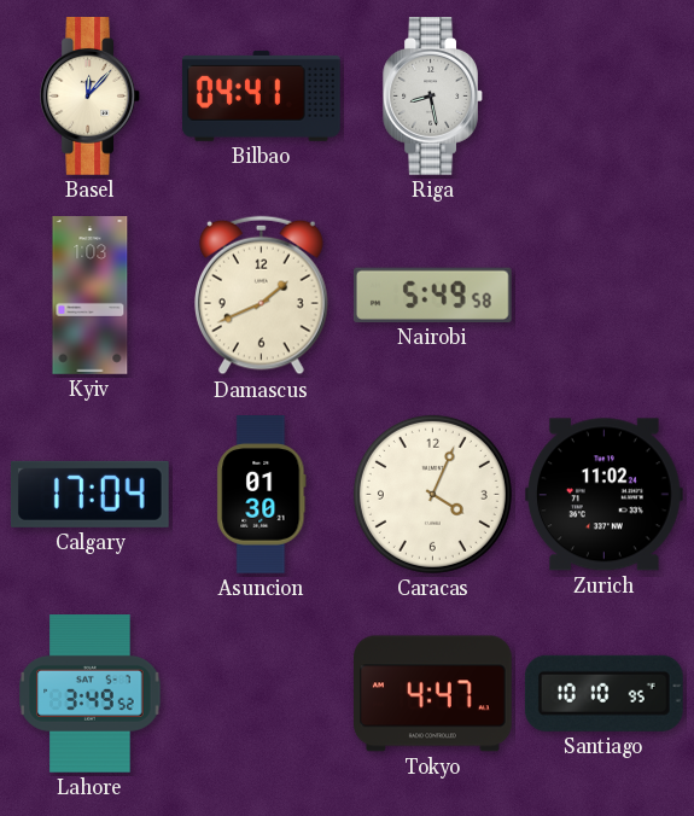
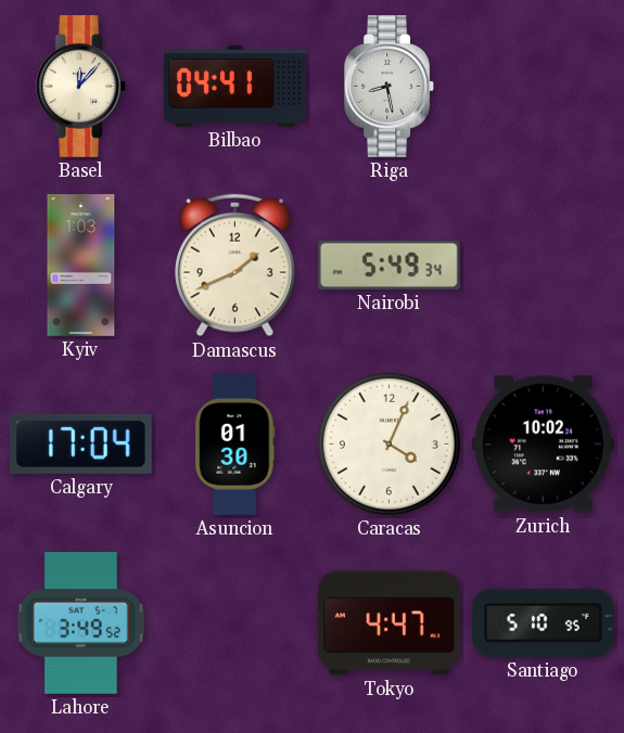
Nairobi: 5:49:58 -> 5:49:34
Zurich: 11:02 -> 10:02
Santiago: 10:10 -> 5:10
